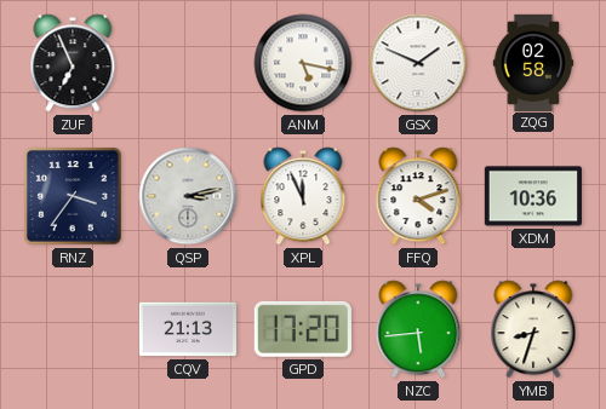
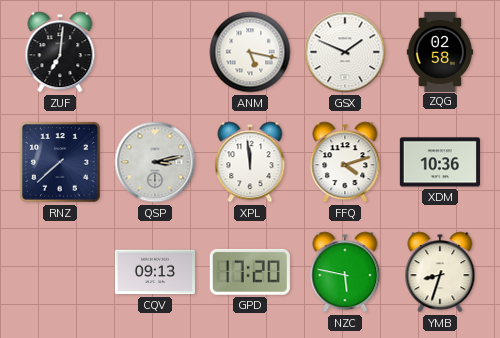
ZUF: 6:56 -> 7:01
RNZ: 3:36 -> 7:38
XPL: 11:56 -> 11:59
CQV: 21:13 -> 09:13
NZC: 5:44 -> 5:47
